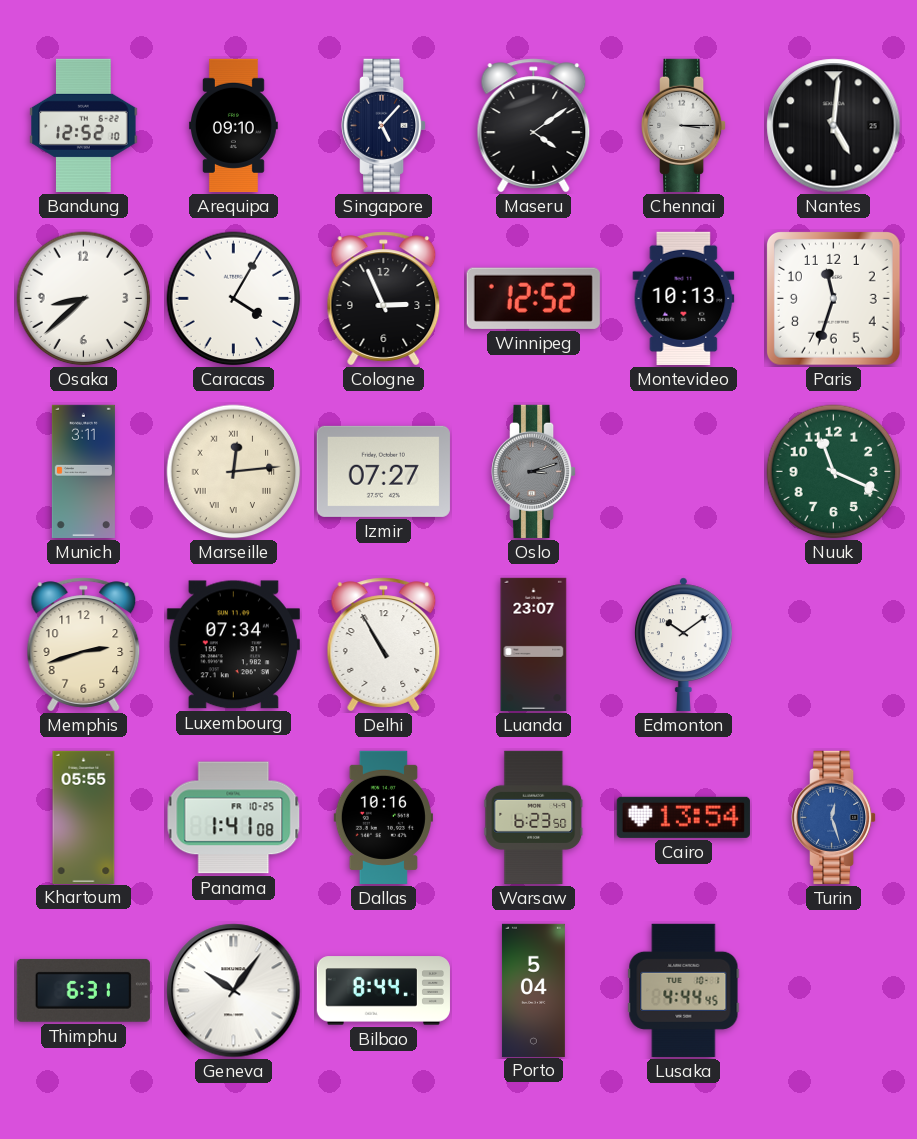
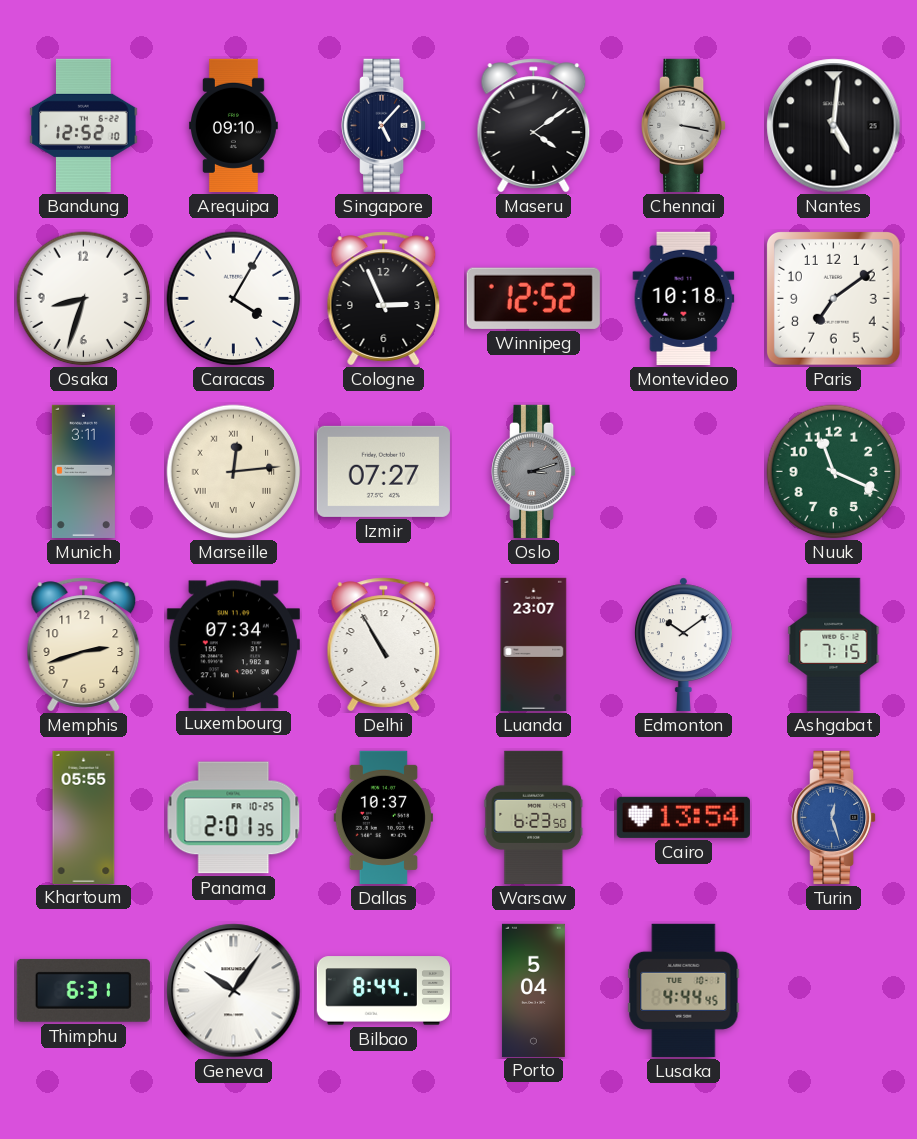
Chennai: 3:15 -> 3:17
Osaka: 8:38 -> 8:33
Montevideo: 10:13 -> 10:18
Paris: 11:33 -> 7:09
Ashgabat: none -> 7:15
Panama: 1:41 -> 2:01
Dallas: 10:16 -> 10:37
